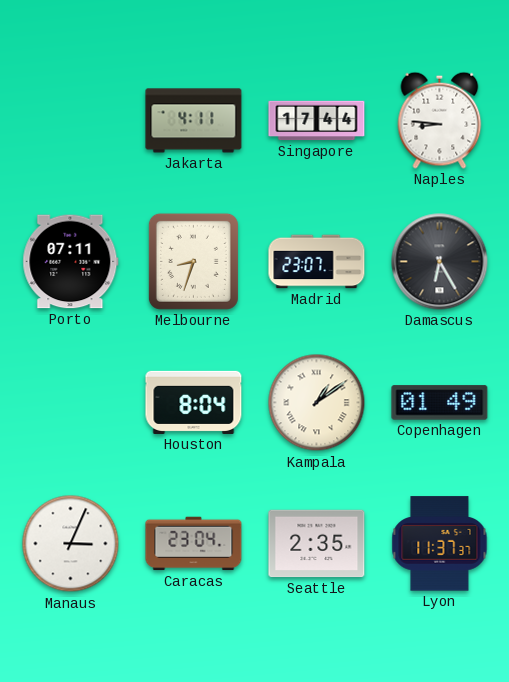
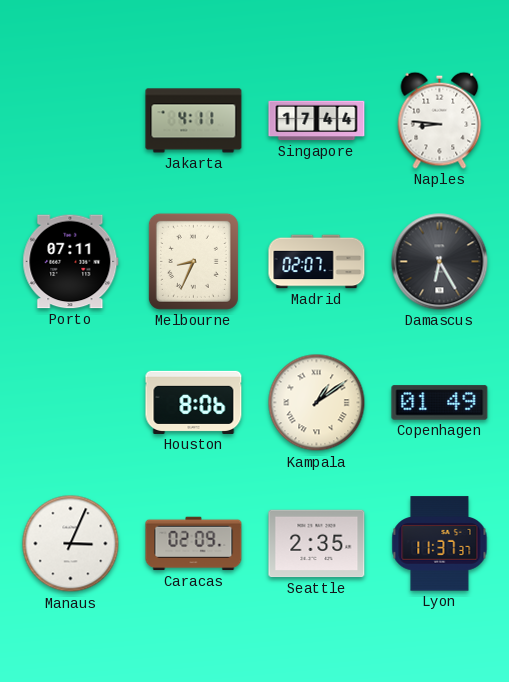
Melbourne: 8:33 -> 8:34
Madrid: 23:07 -> 02:07
Houston: 8:04 -> 8:06
Caracas: 23:04 -> 02:09
